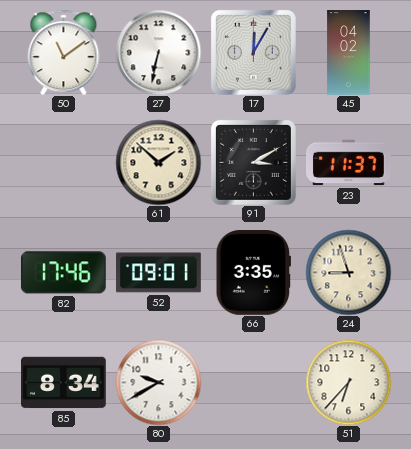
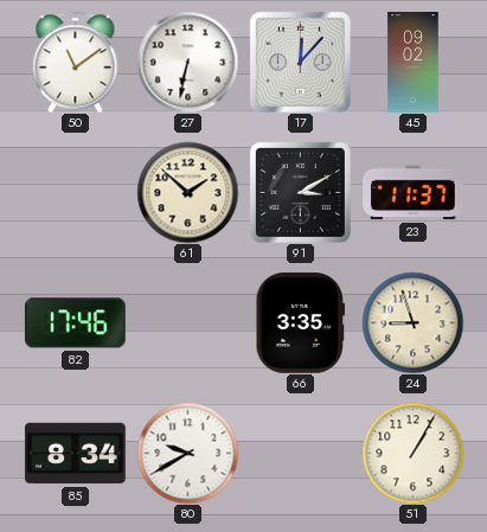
17: 12:05 -> 12:07
45: 04:02 -> 09:02
52: 09:01 -> none
51: 6:37 -> 1:05
